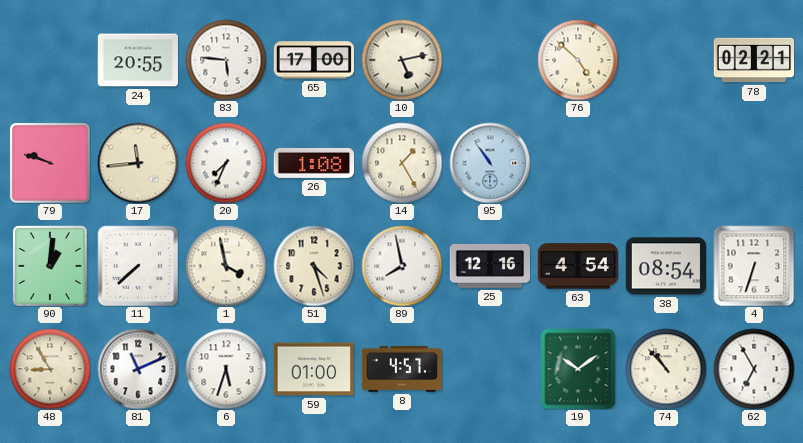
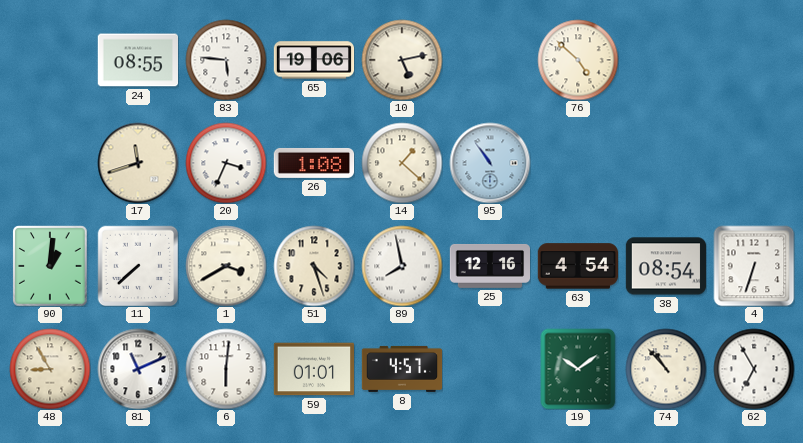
24: 20:55 -> 08:55
65: 17:00 -> 19:06
78: 02:21 -> none
79: 9:48 -> none
17: 11:44 -> 11:42
20: 7:34 -> 3:34
14: 1:25 -> 1:22
1: 3:58 -> 3:40
6: 5:33 -> 6:01
59: 01:00 -> 01:01
